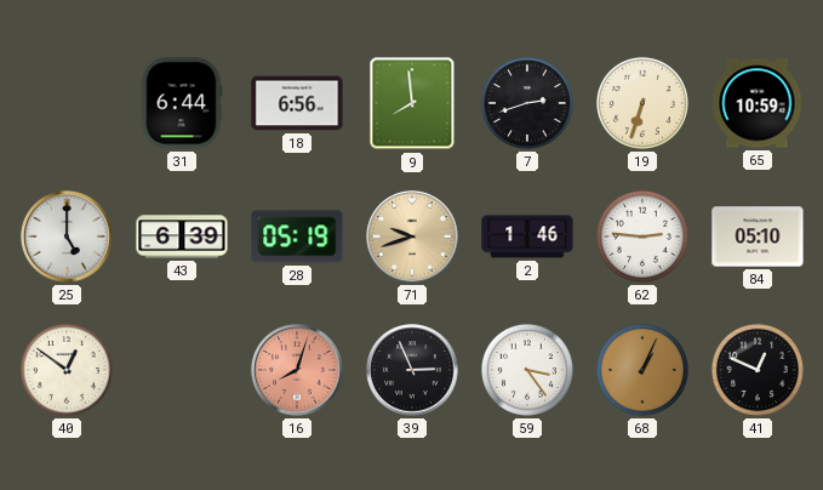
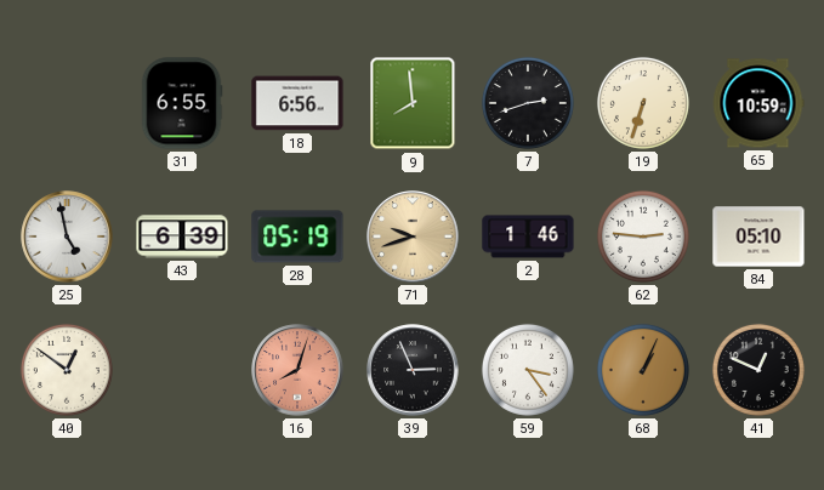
31: 6:44 -> 6:55
25: 5:00 -> 4:58
